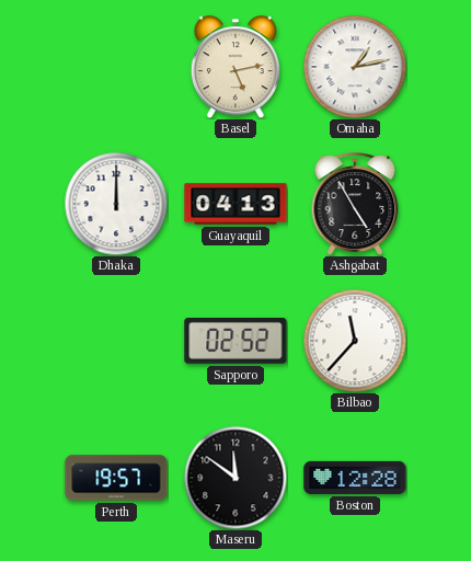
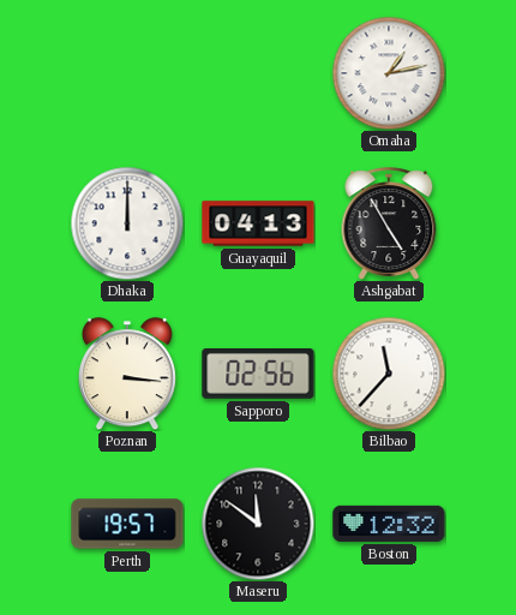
Basel: 5:13 -> none
Poznan: none -> 3:16
Sapporo: 02:52 -> 02:56
Boston: 12:28 -> 12:32
